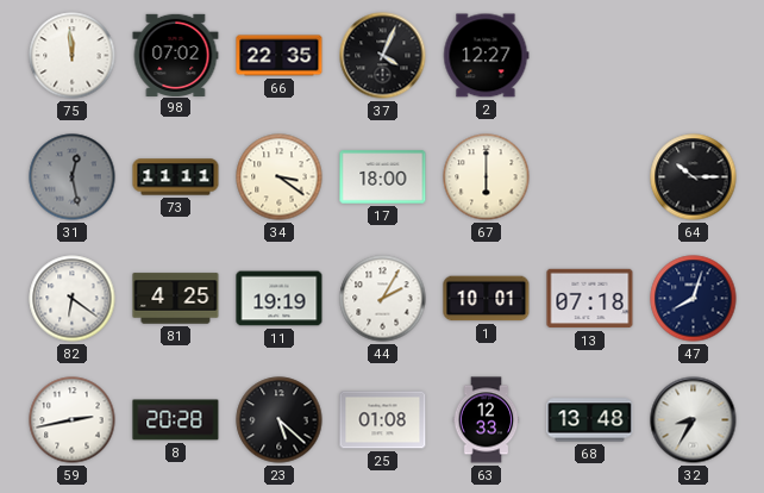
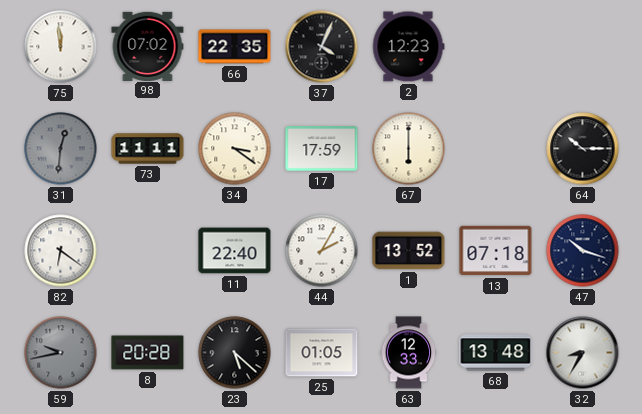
2: 12:27 -> 12:23
31: 12:28 -> 12:31
17: 18:00 -> 17:59
81: 4:25 -> none
11: 19:19 -> 22:40
1: 10:01 -> 13:52
47: 8:03 -> 10:18
59: 2:43 -> 9:43
59 dial: white -> grey
25: 01:08 -> 01:05
